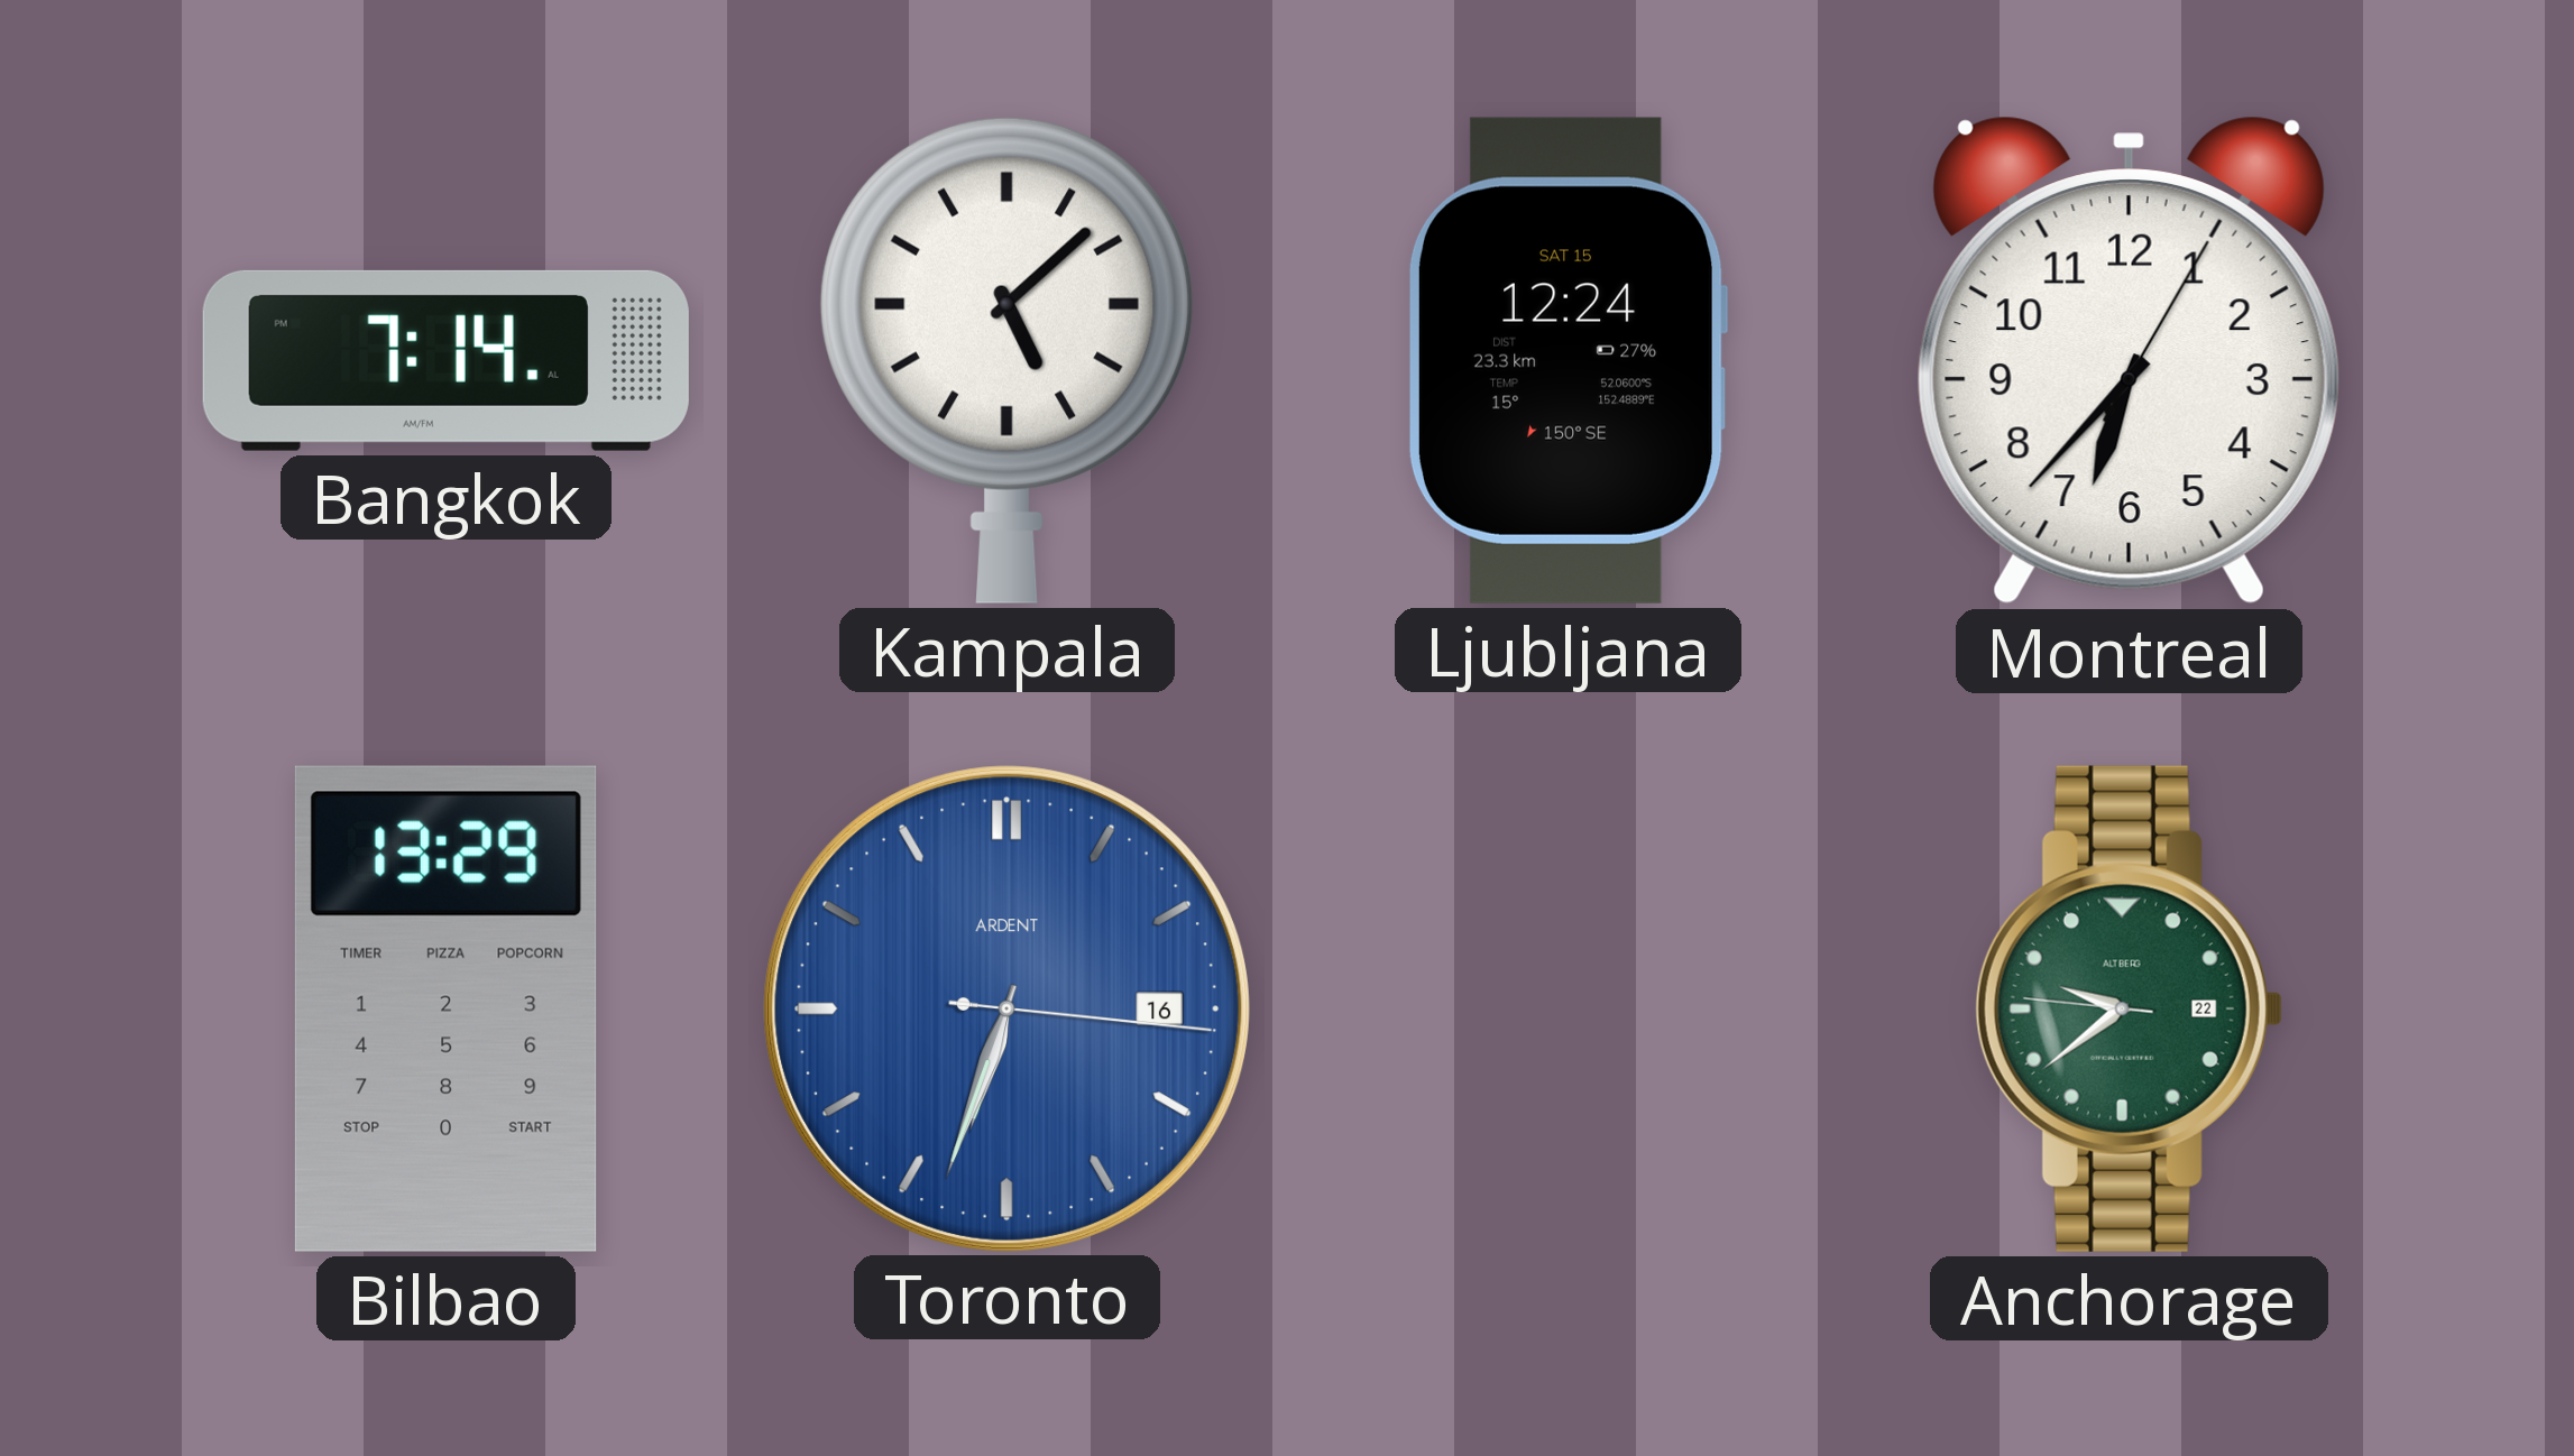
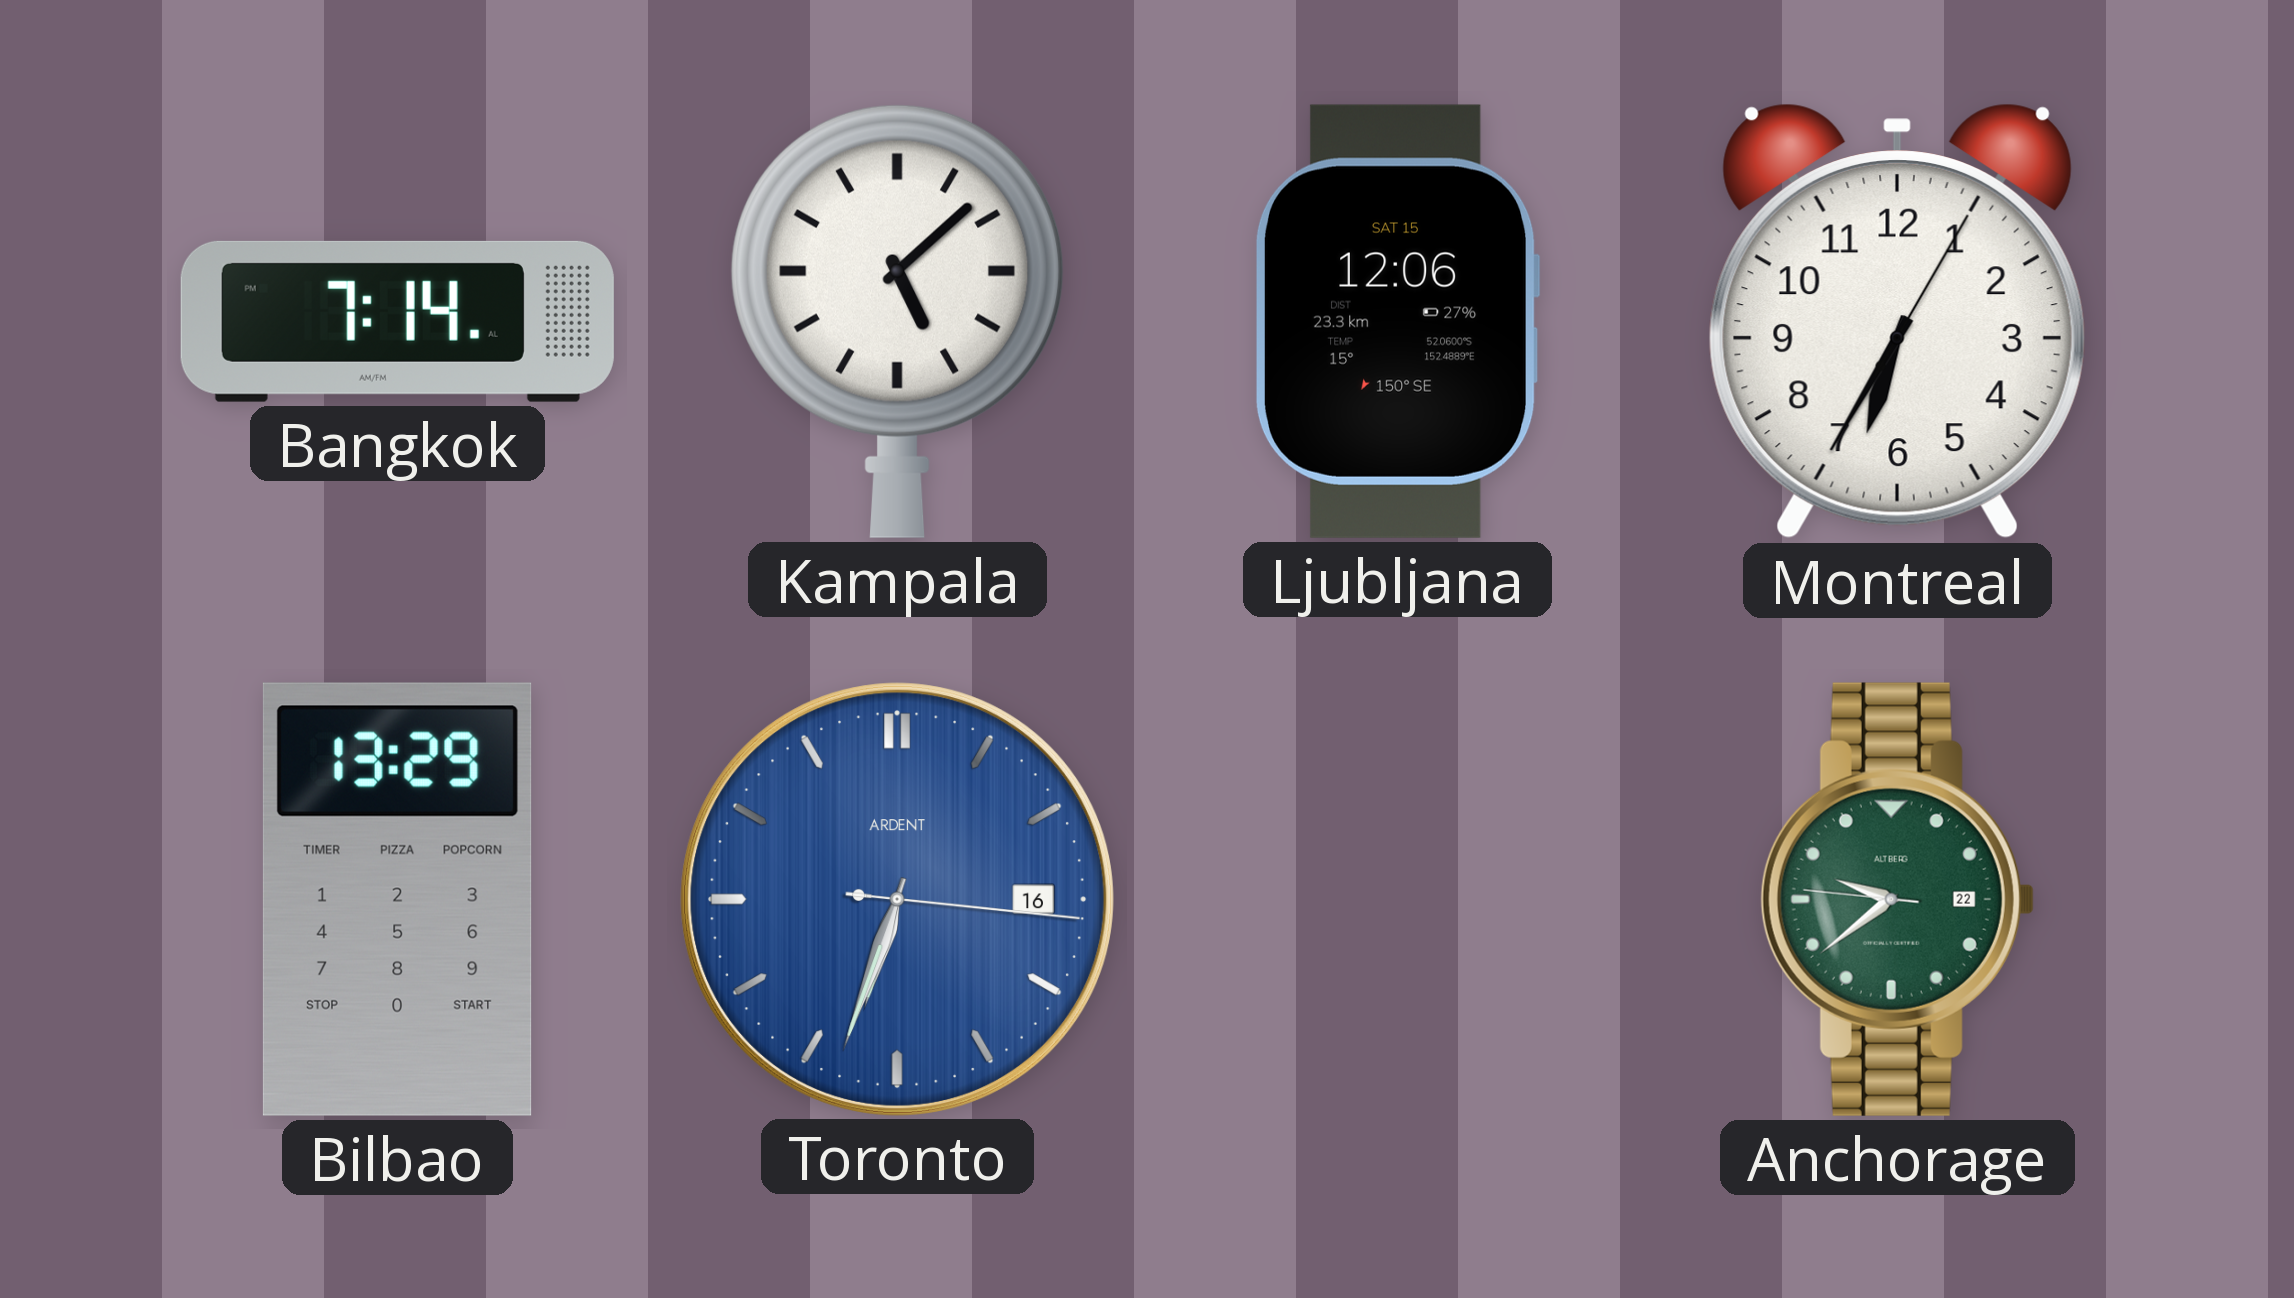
Ljubljana: 12:24 -> 12:06
Montreal: 6:37 -> 6:35
